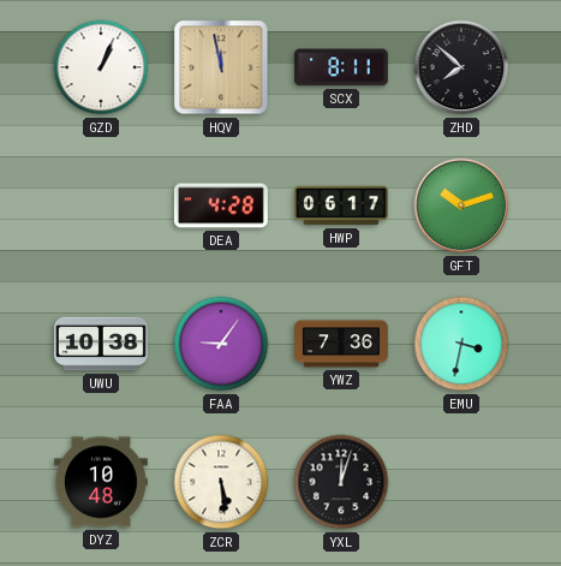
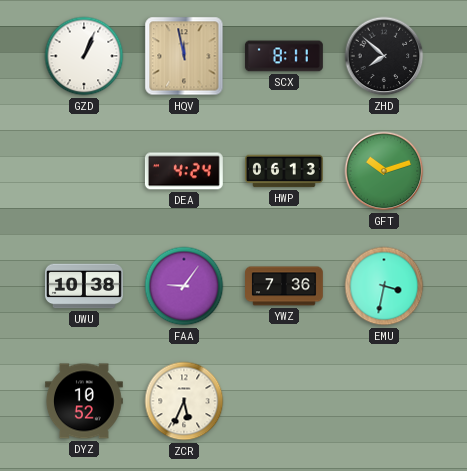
DEA: 4:28 -> 4:24
HWP: 06:17 -> 06:13
DYZ: 10:48 -> 10:52
ZCR: 5:29 -> 5:34
YXL: 12:03 -> none
